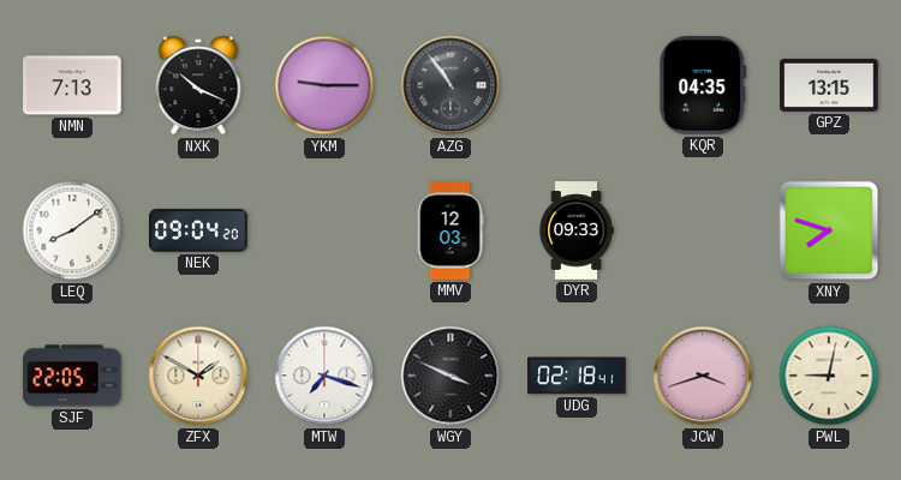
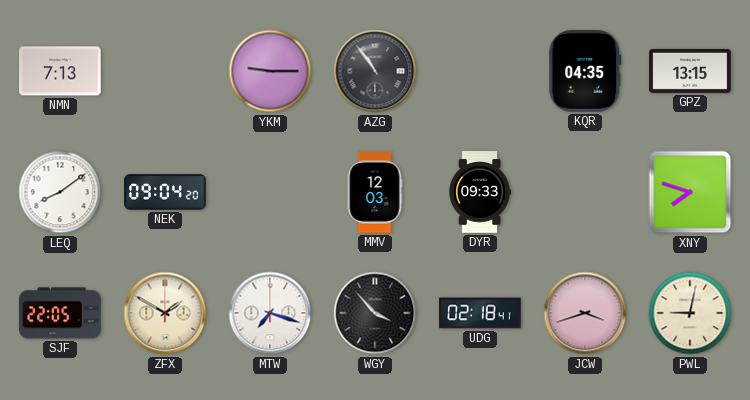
NXK: 10:19 -> none
WGY: 3:49 -> 3:53
